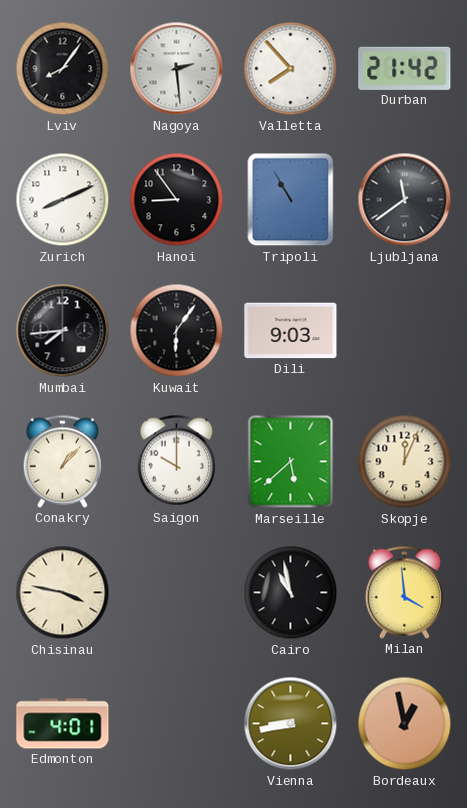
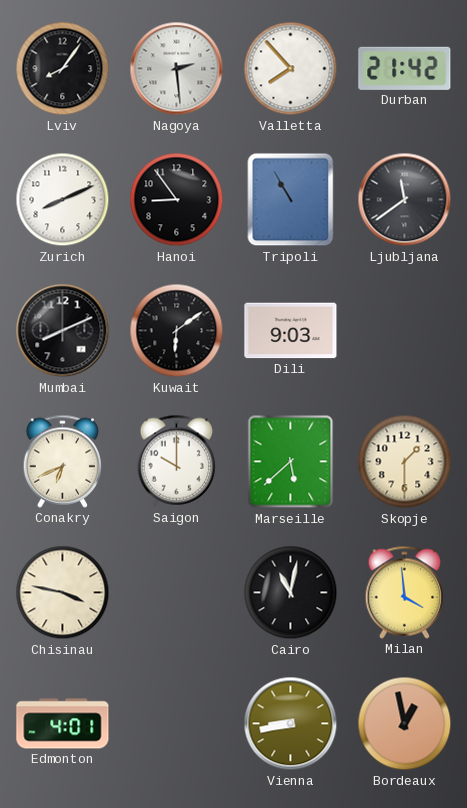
Mumbai: 7:44 -> 8:11
Kuwait: 6:06 -> 6:09
Conakry: 1:07 -> 6:41
Skopje: 12:04 -> 1:30
Cairo: 10:58 -> 11:02
